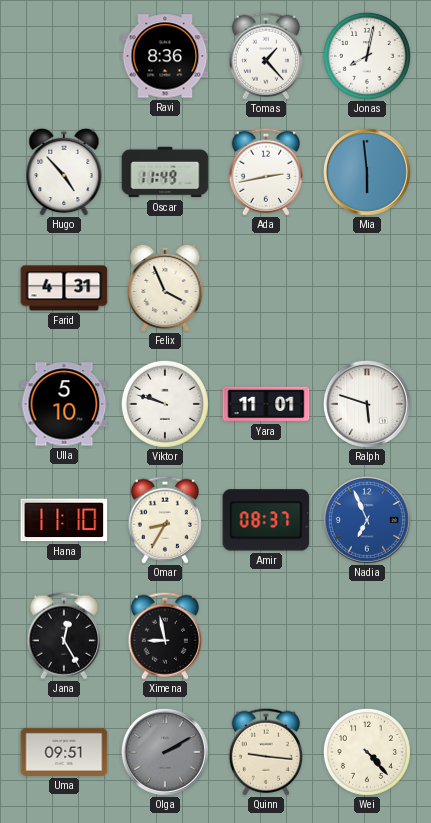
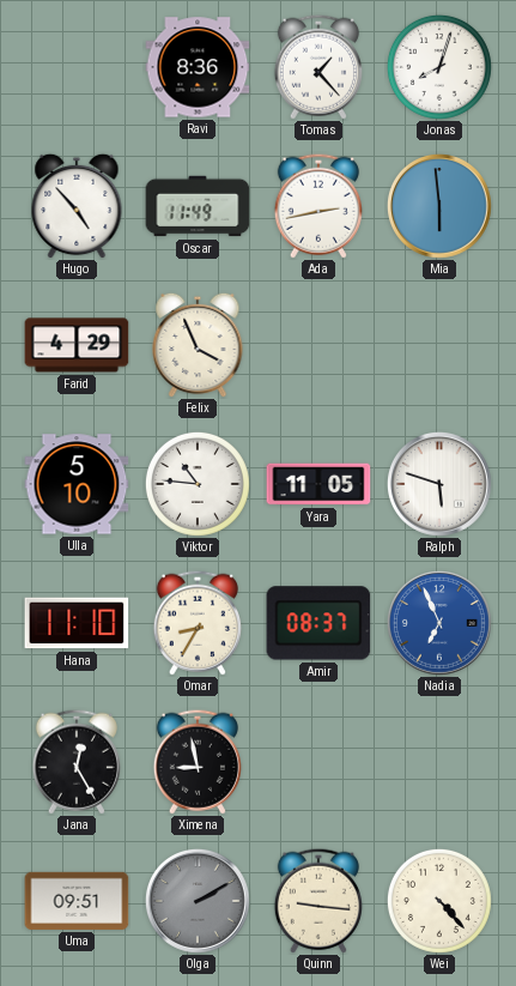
Jonas: 8:02 -> 8:03
Farid: 4:31 -> 4:29
Viktor: 9:48 -> 10:46
Yara: 11:01 -> 11:05
